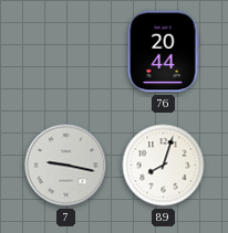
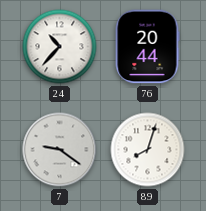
24: none -> 10:37
7: 9:17 -> 9:21
